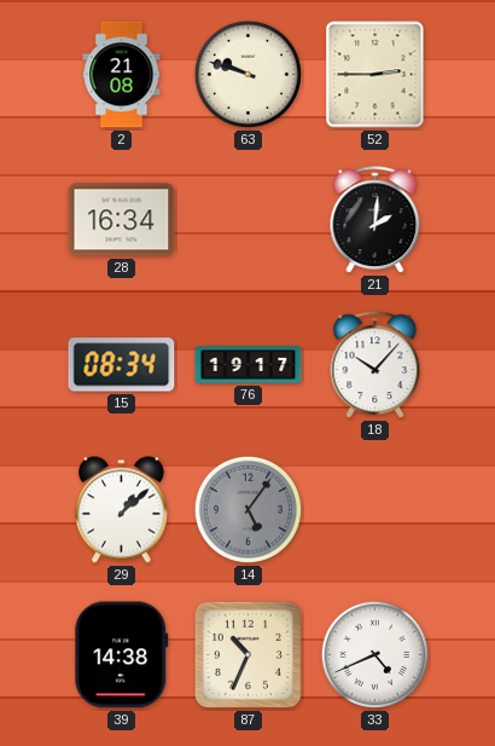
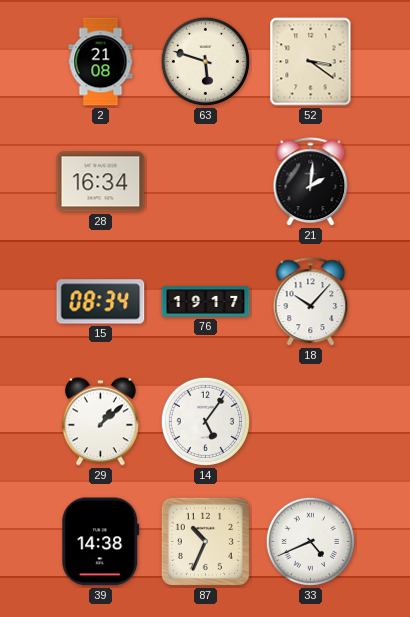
63: 9:48 -> 5:48
52: 2:45 -> 3:21
14 dial: grey -> white
